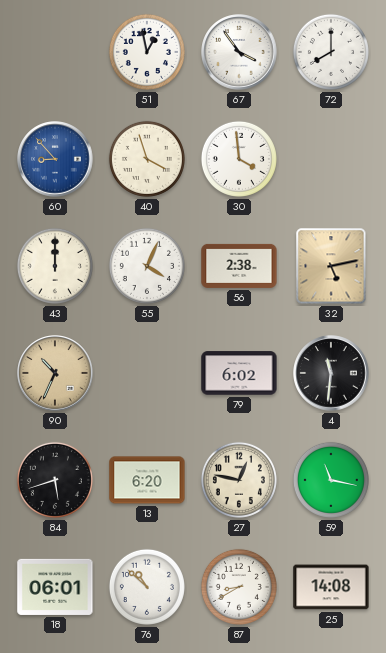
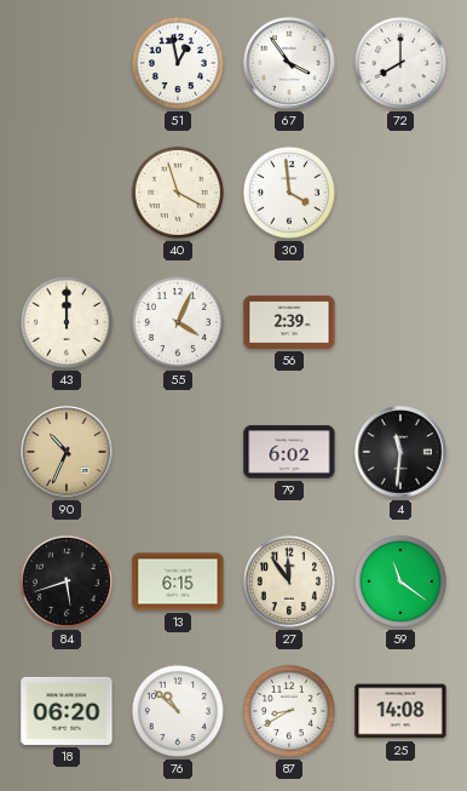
60: 8:53 -> none
56: 2:38 -> 2:39
32: 5:13 -> none
13: 6:20 -> 6:15
27: 12:47 -> 11:54
59: 11:17 -> 11:21
18: 06:01 -> 06:20
